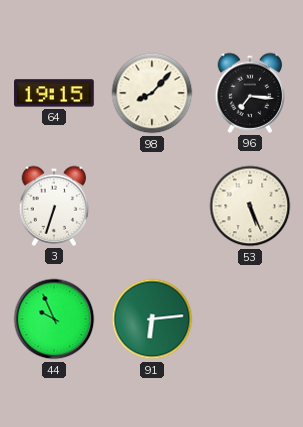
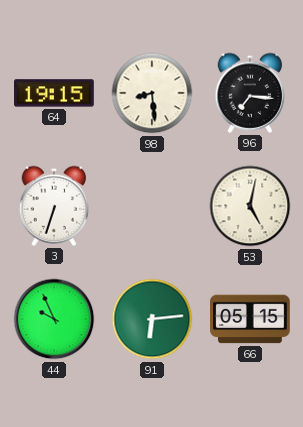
98: 8:07 -> 8:29
53: 5:26 -> 5:02
66: none -> 05:15
